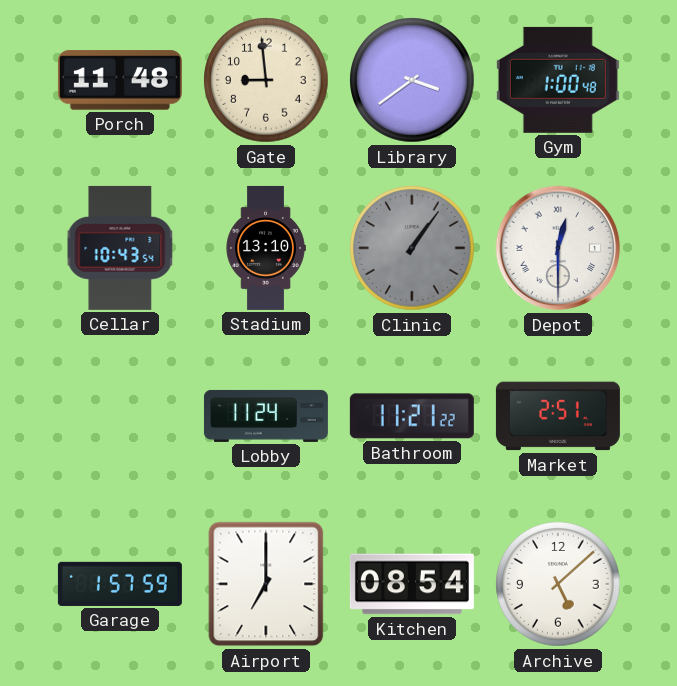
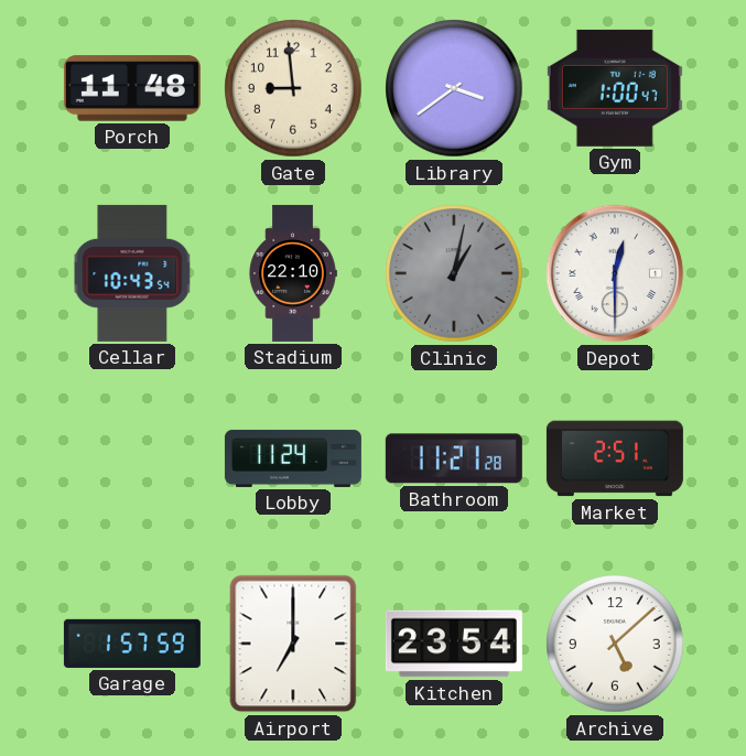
Gym: 1:00:48 -> 1:00:47
Stadium: 13:10 -> 22:10
Clinic: 1:06 -> 1:02
Bathroom: 11:21:22 -> 11:21:28
Kitchen: 08:54 -> 23:54
